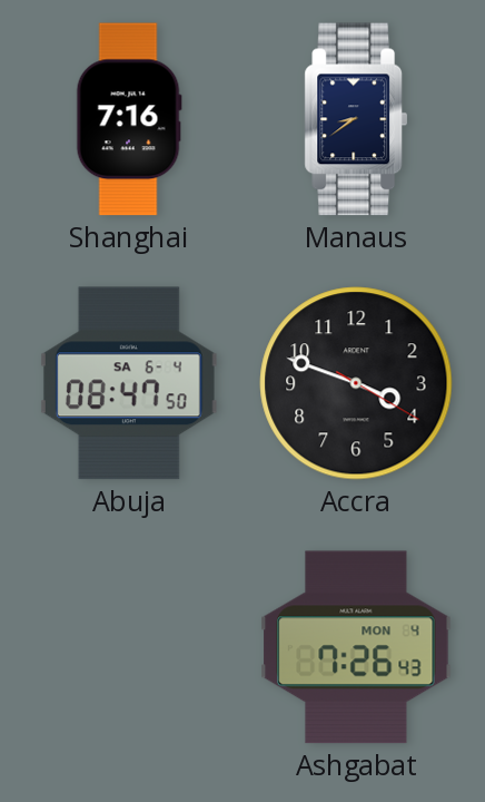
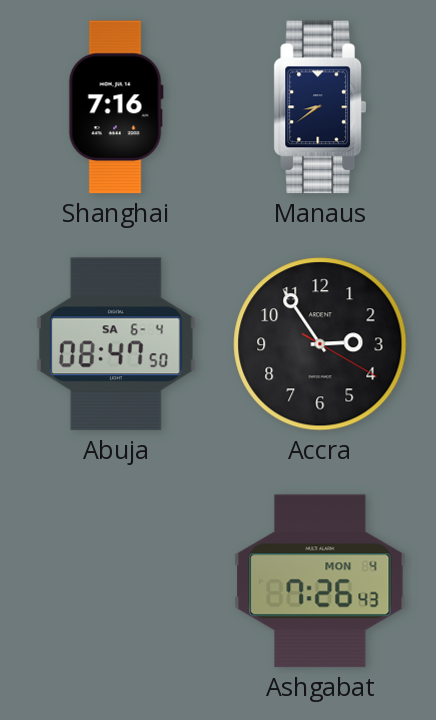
Accra: 3:48 -> 2:54
